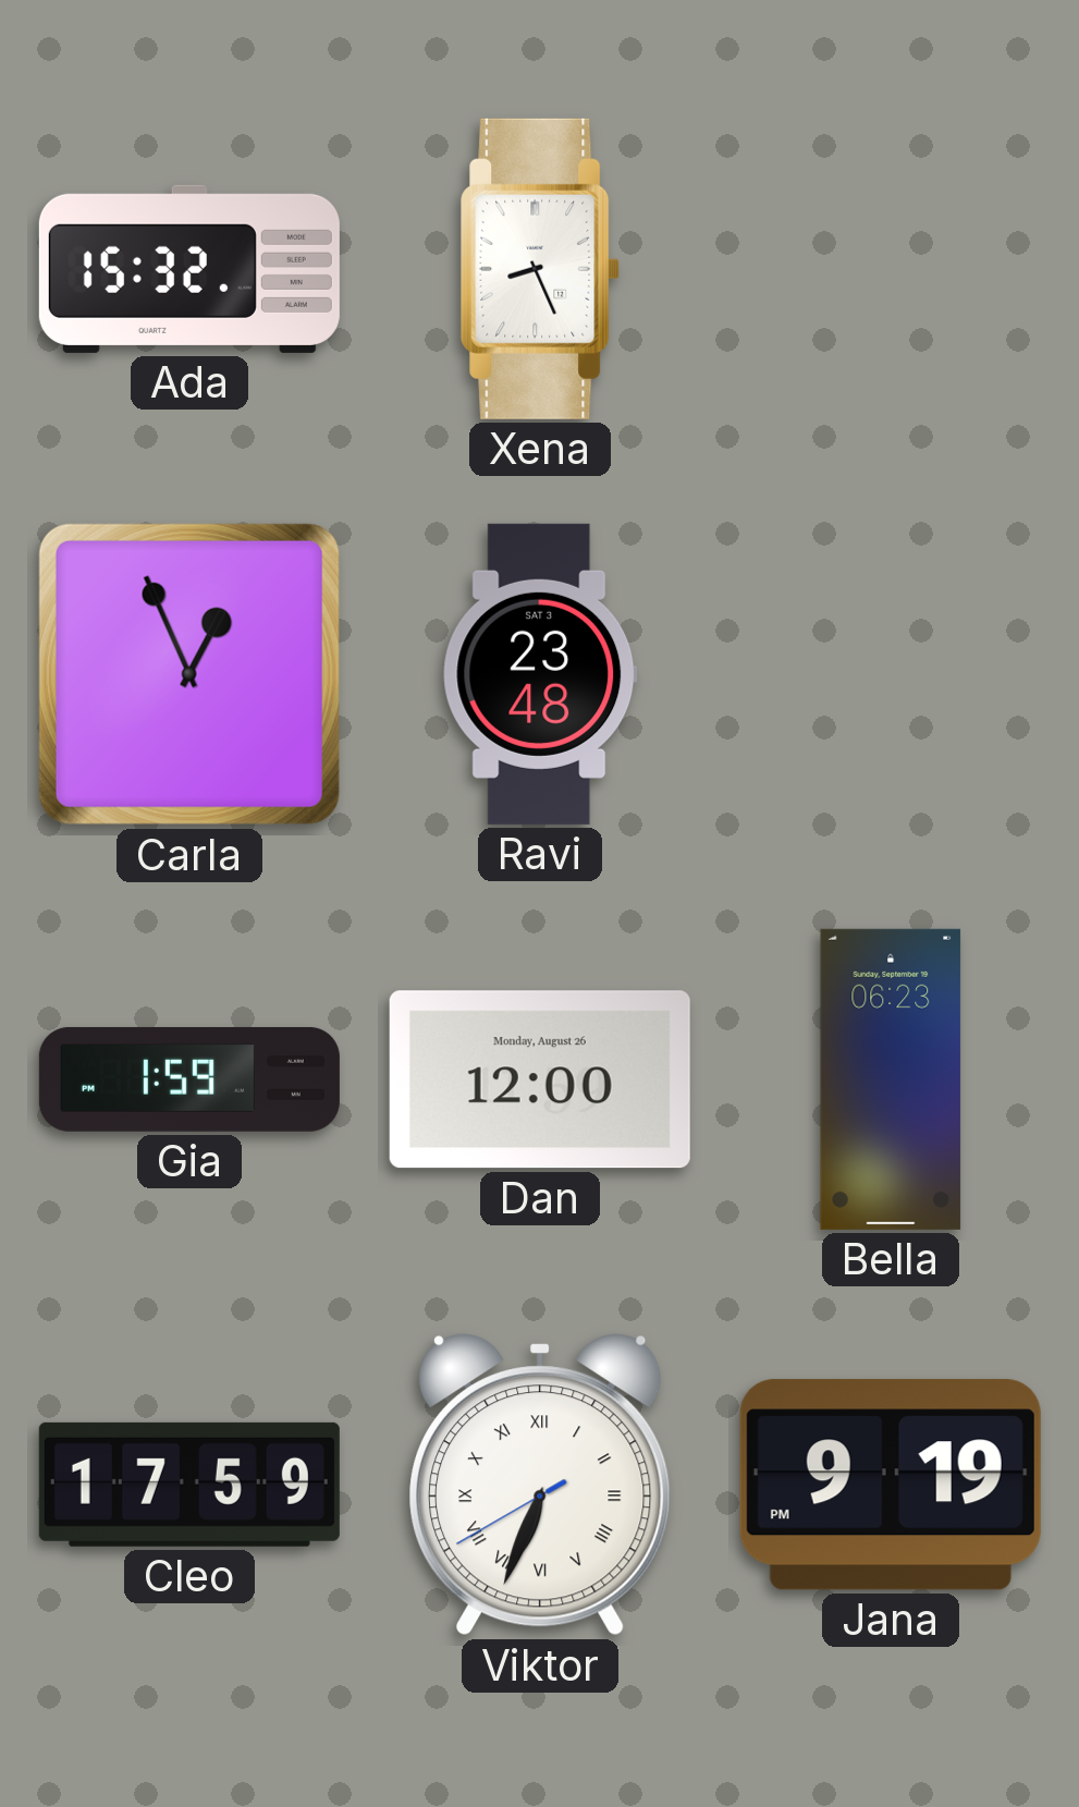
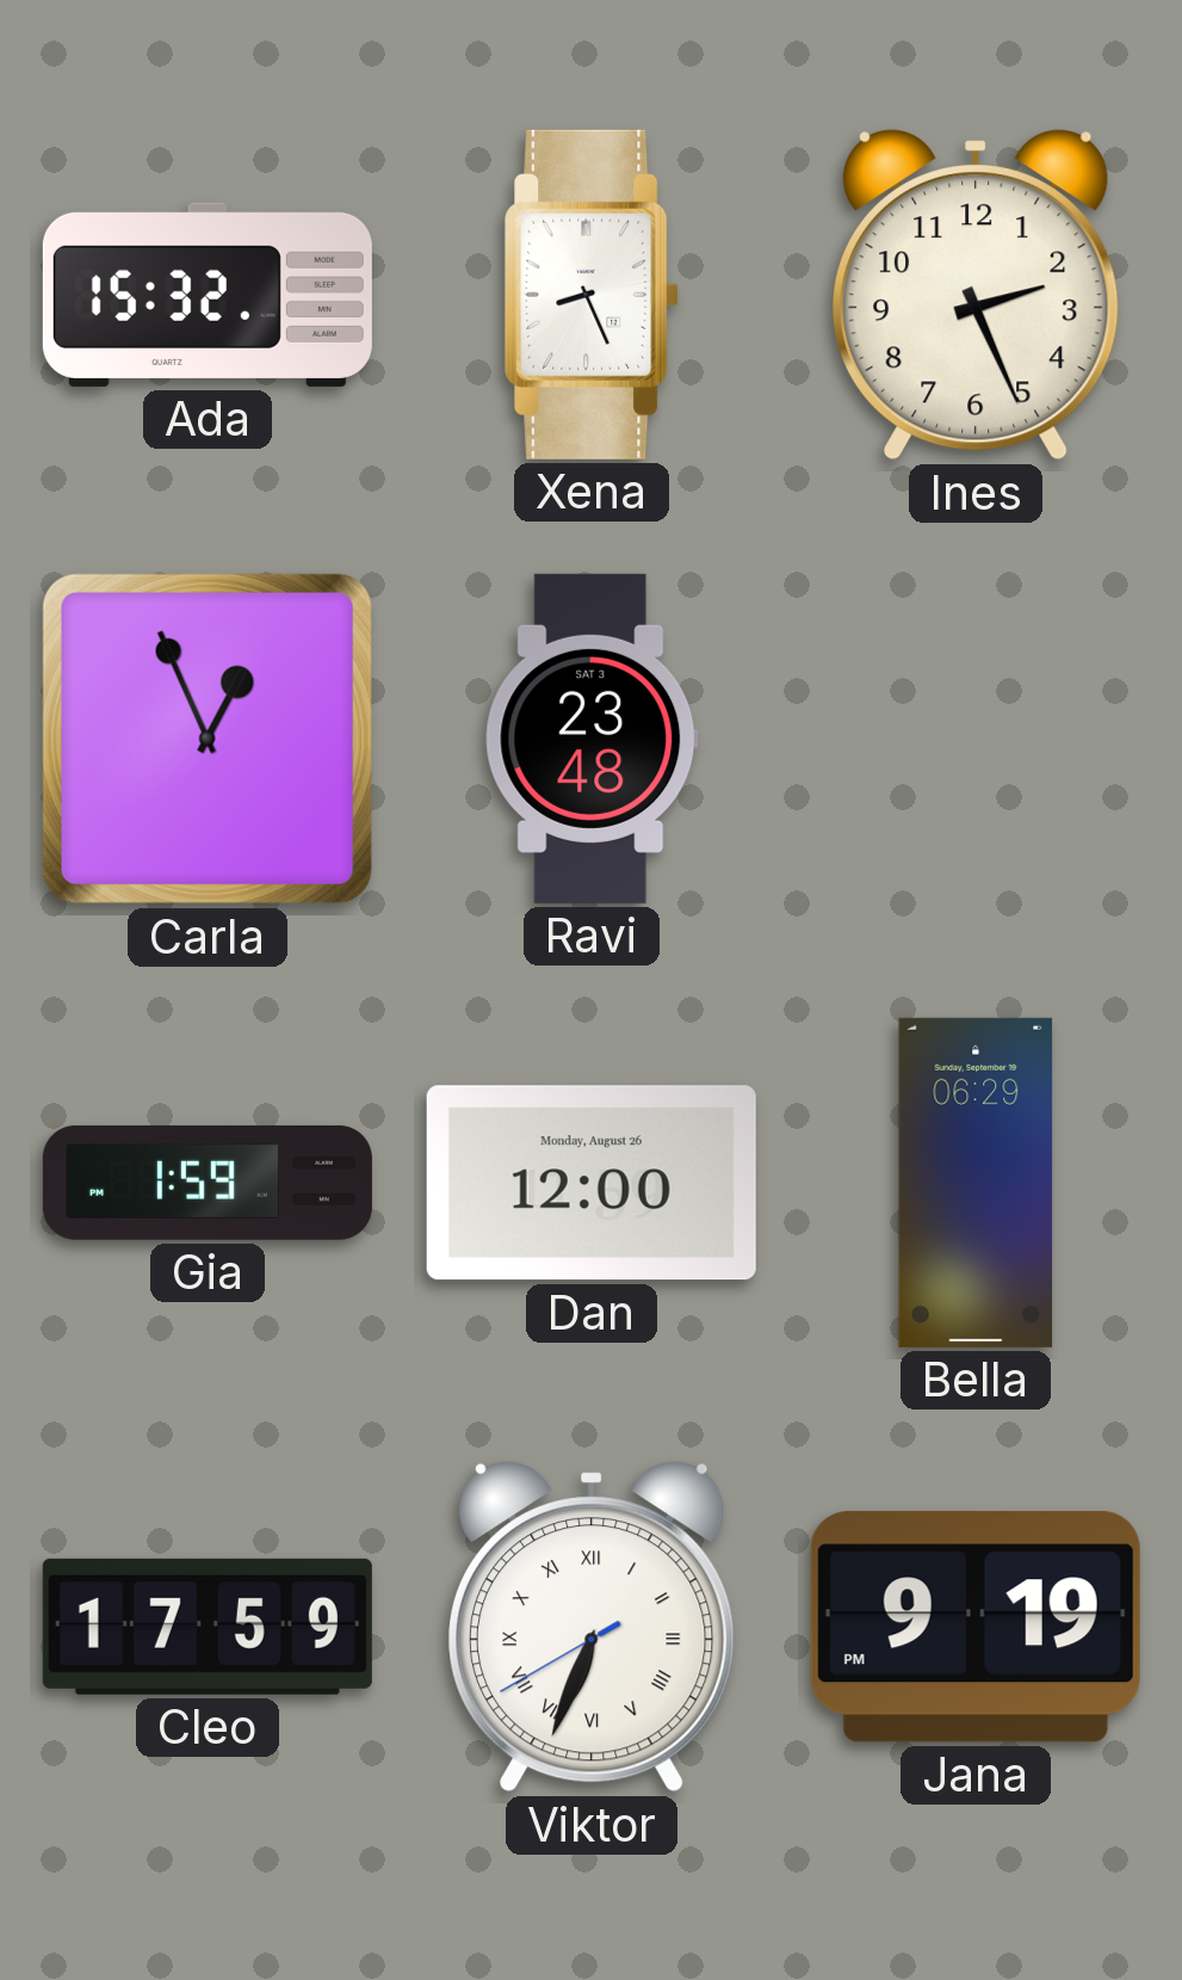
Ines: none -> 2:26
Bella: 06:23 -> 06:29
